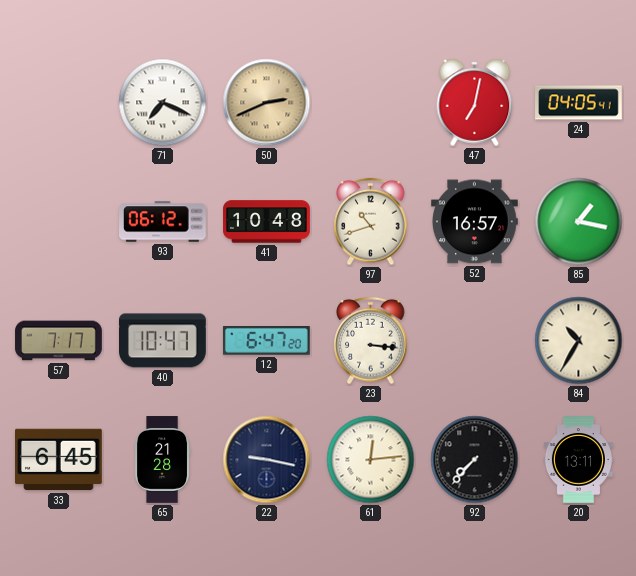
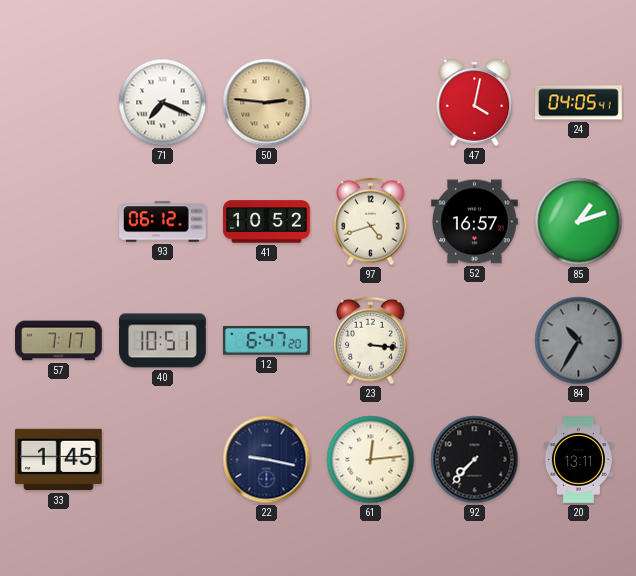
50: 2:41 -> 2:46
47: 7:02 -> 4:02
41: 10:48 -> 10:52
97: 10:42 -> 4:42
85: 1:17 -> 1:12
40: 10:47 -> 10:51
84 dial: cream -> grey
33: 6:45 -> 1:45
65: 21:28 -> none
